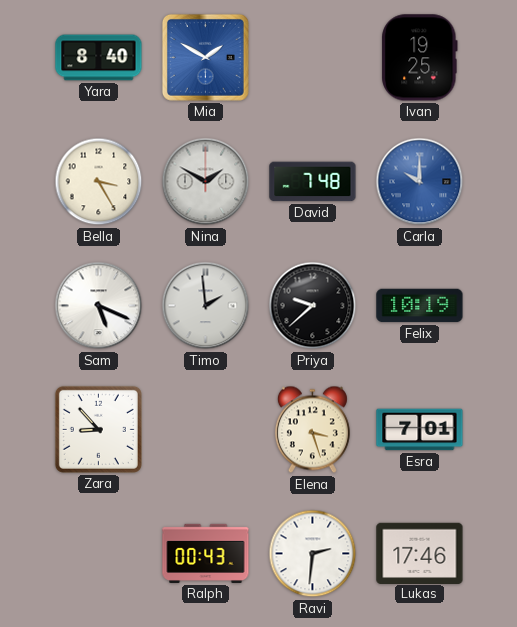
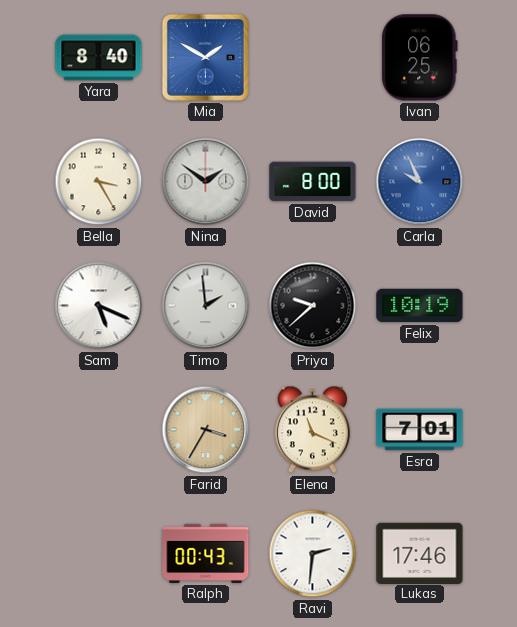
Ivan: 19:25 -> 06:25
Nina: 1:50 -> 1:51
David: 7:48 -> 8:00
Carla: 10:00 -> 9:56
Zara: 8:53 -> none
Farid: none -> 3:35
Elena: 3:27 -> 11:19
